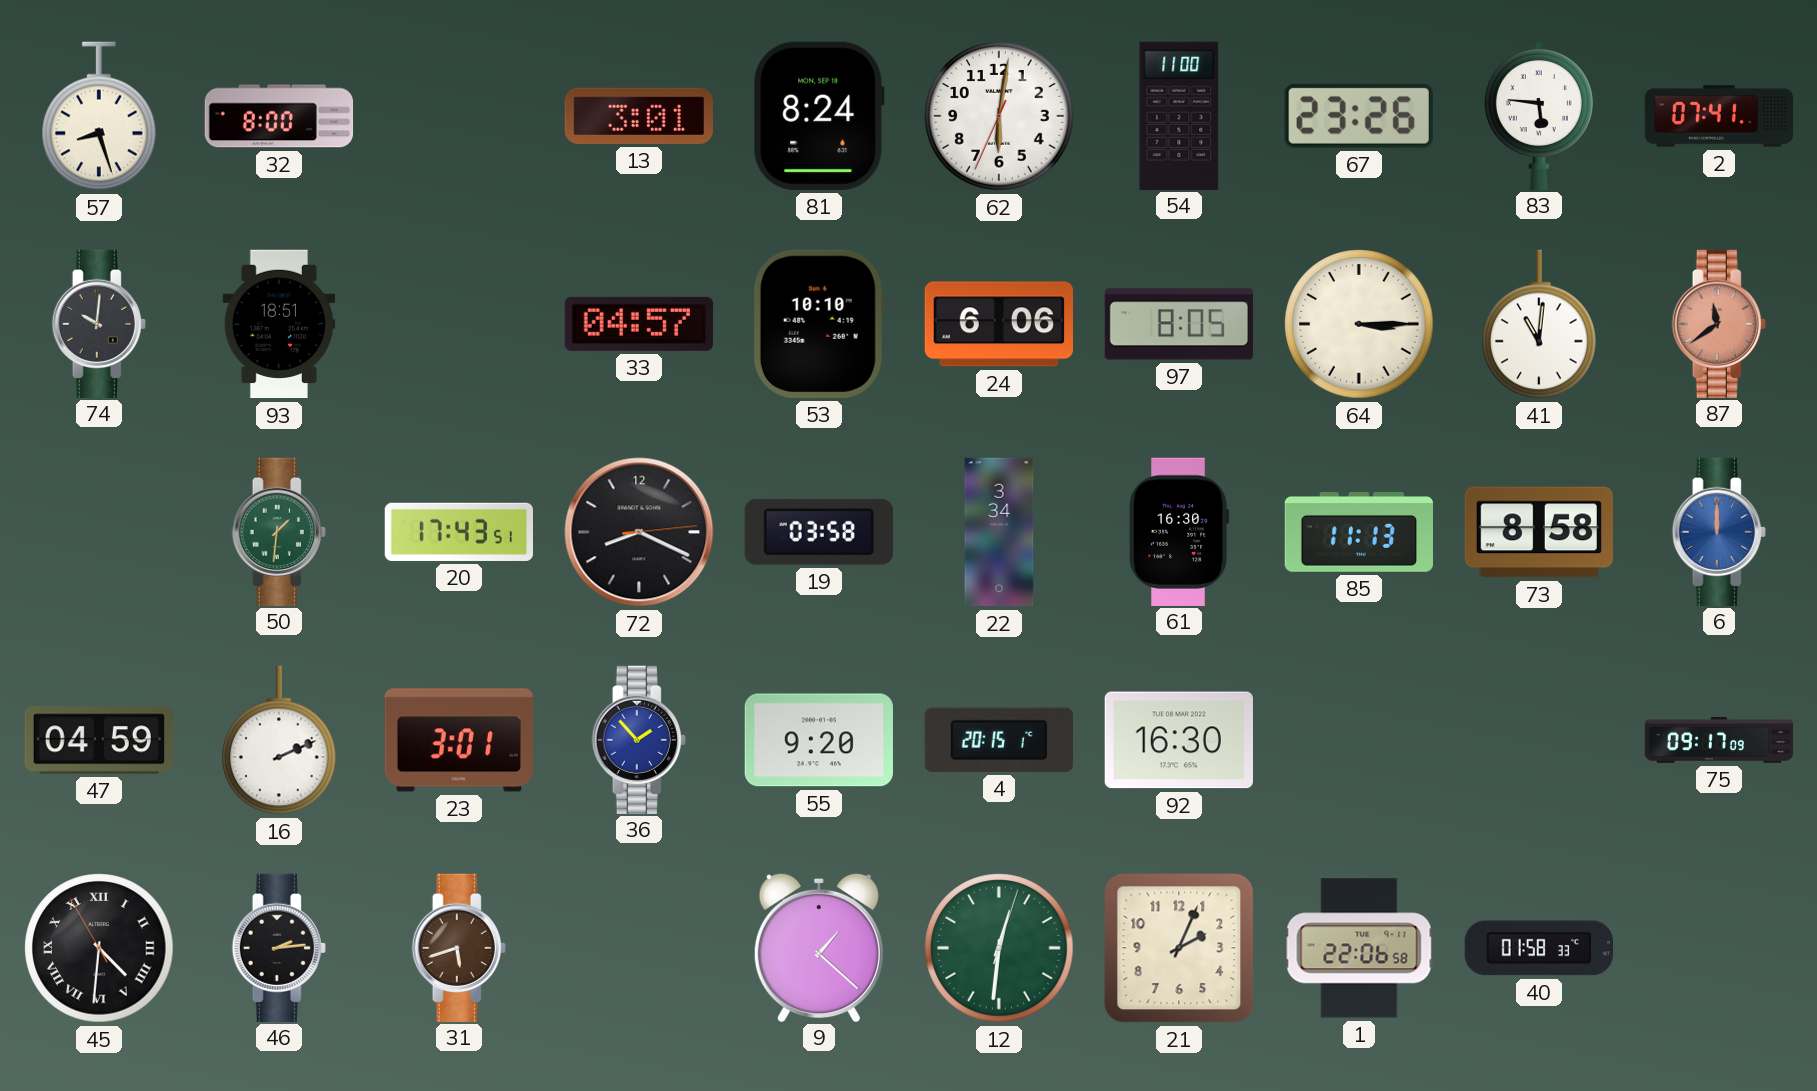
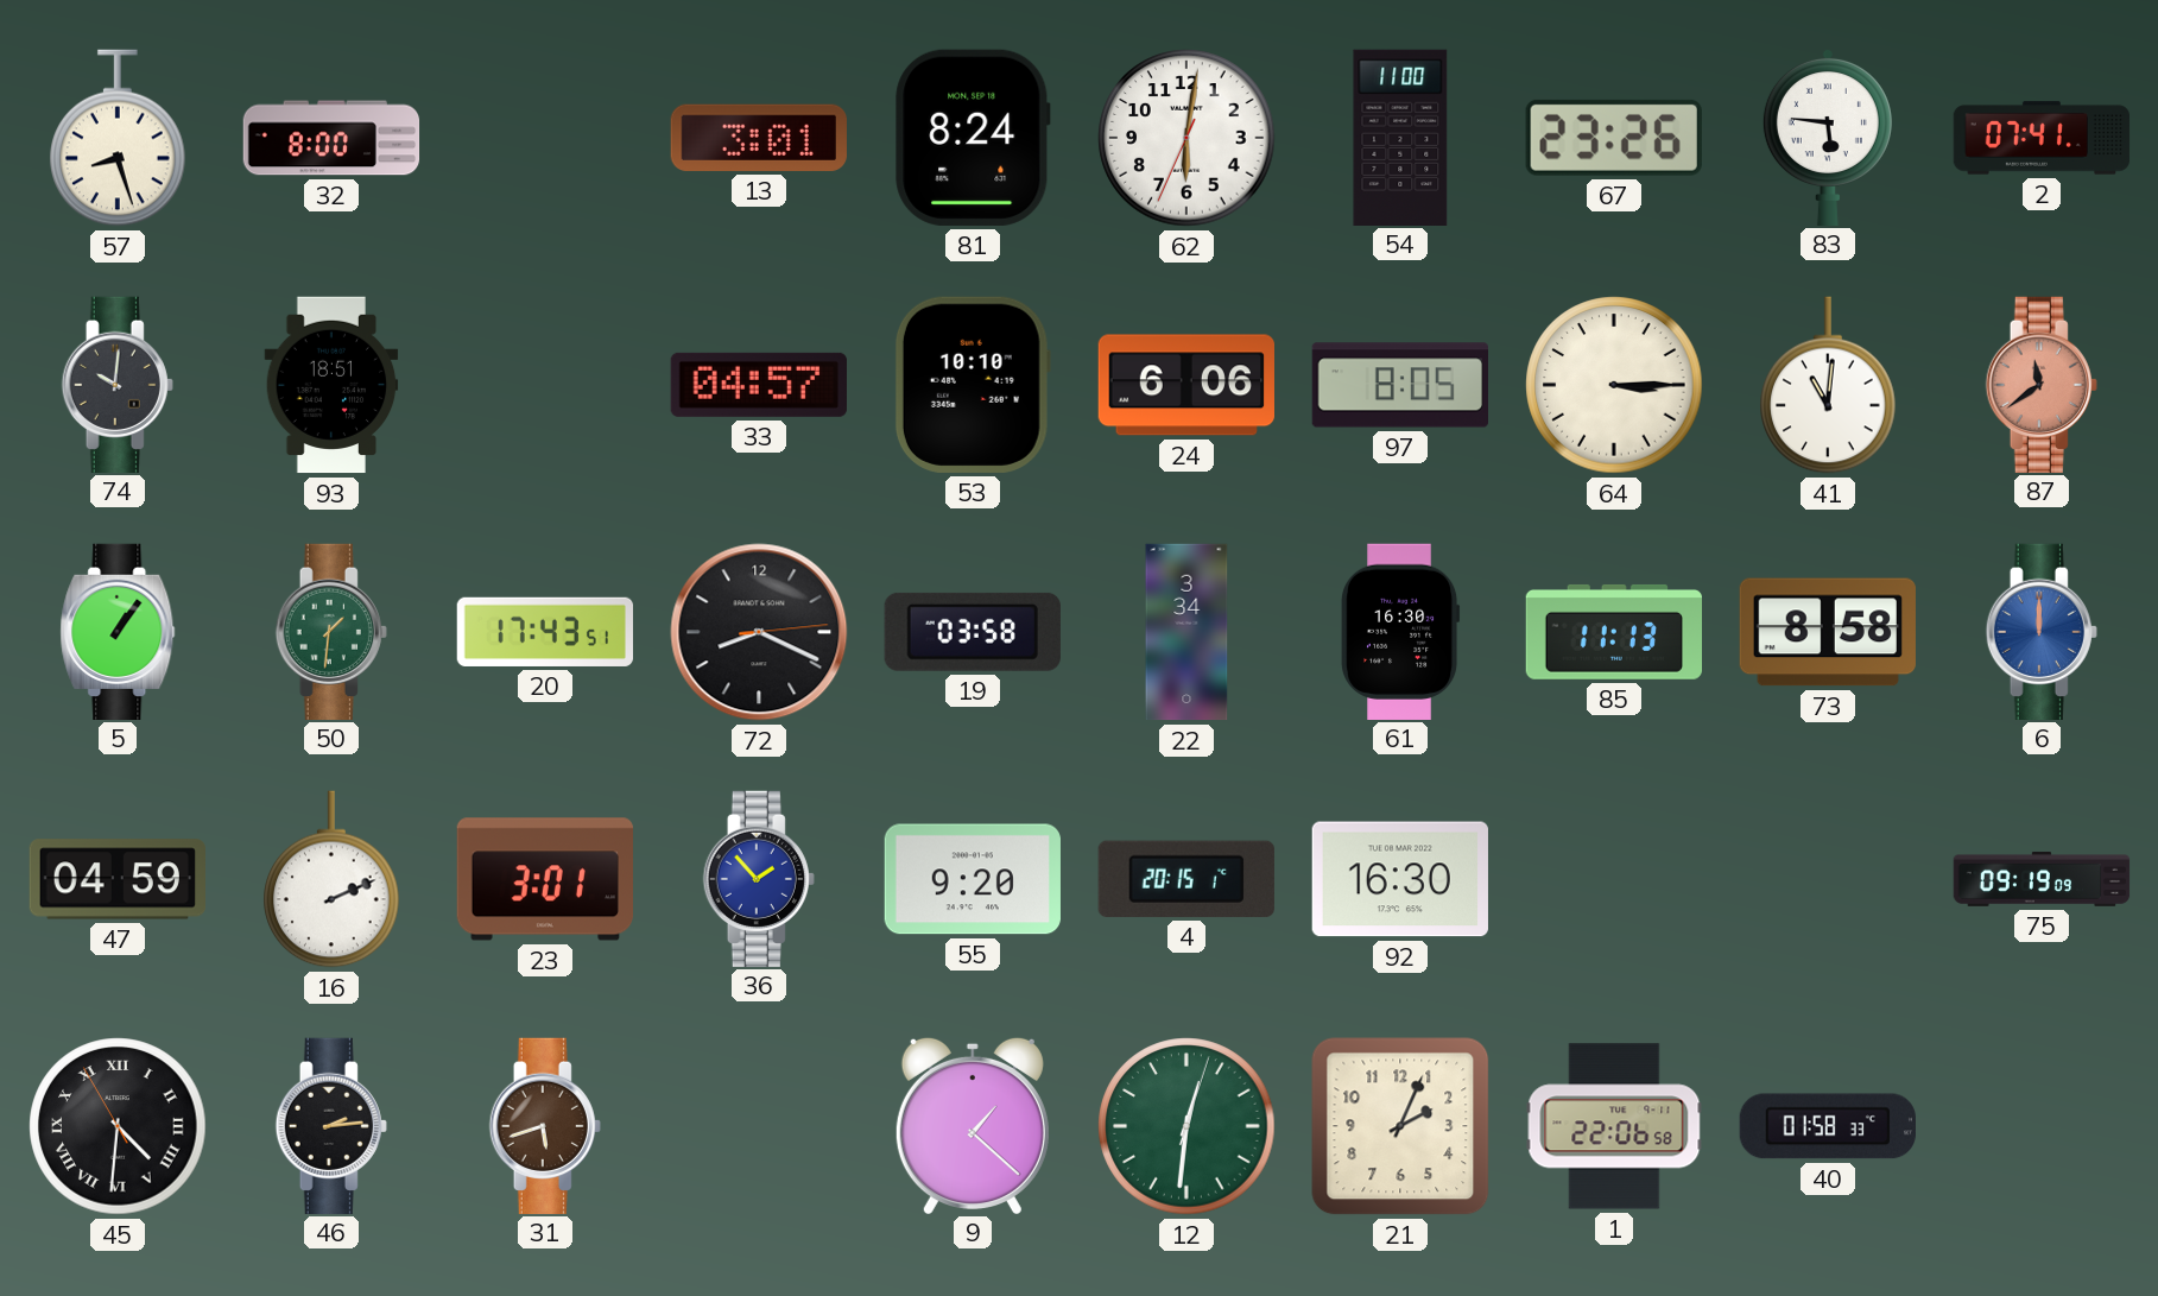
5: none -> 1:06
75: 09:17 -> 09:19
